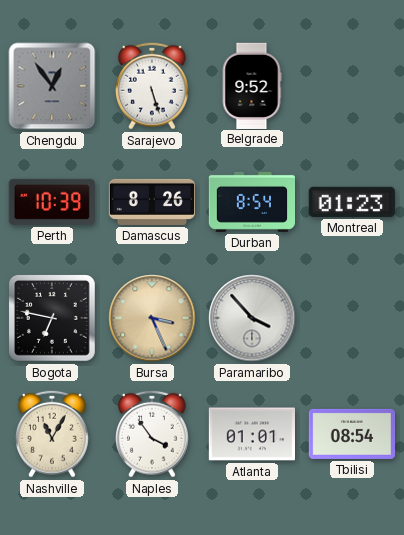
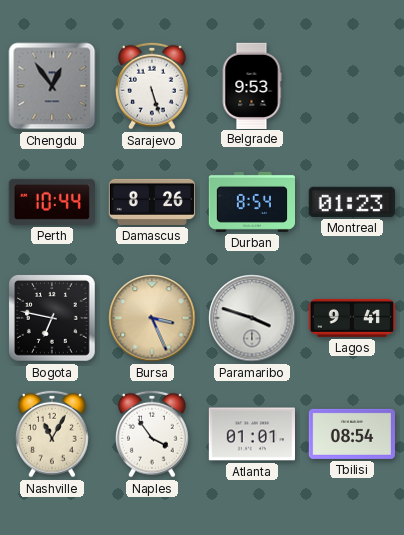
Belgrade: 9:52 -> 9:53
Perth: 10:39 -> 10:44
Paramaribo: 3:53 -> 3:48
Lagos: none -> 9:41
